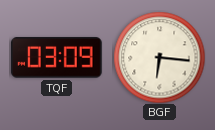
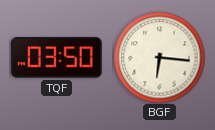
TQF: 03:09 -> 03:50
